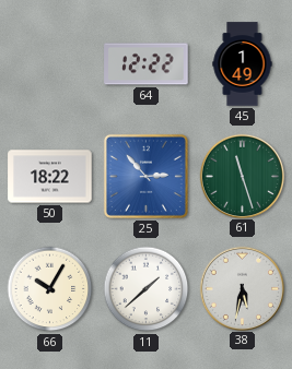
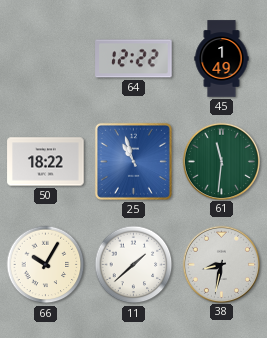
25: 2:53 -> 10:57
61: 11:27 -> 11:31
38: 5:32 -> 8:32
